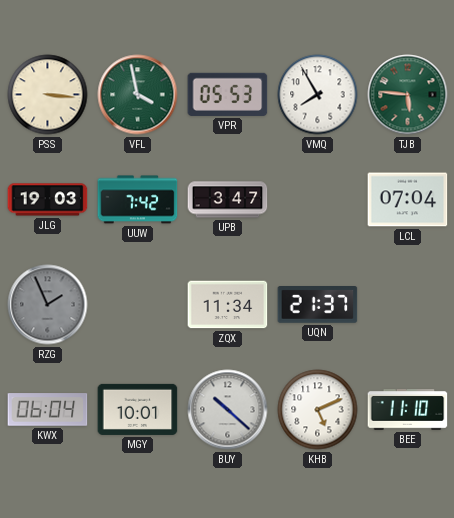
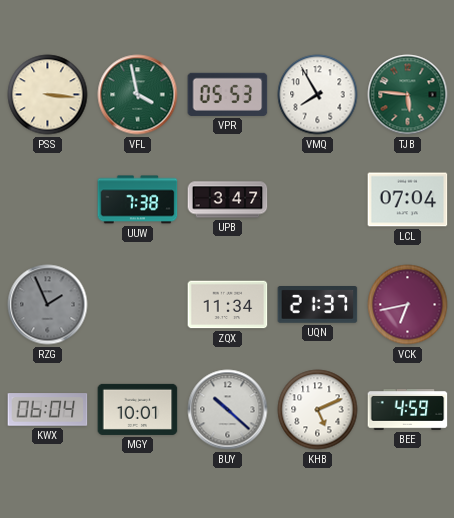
JLG: 19:03 -> none
UUW: 7:42 -> 7:38
VCK: none -> 6:43
BEE: 11:10 -> 4:59
